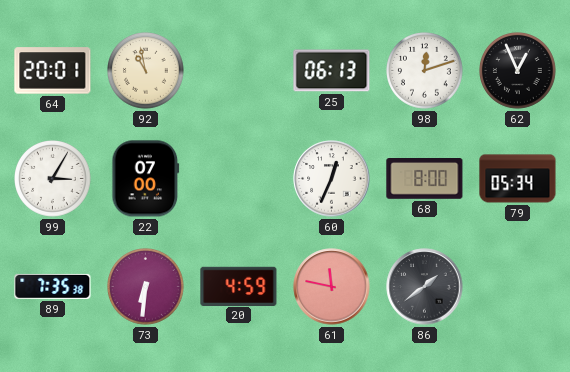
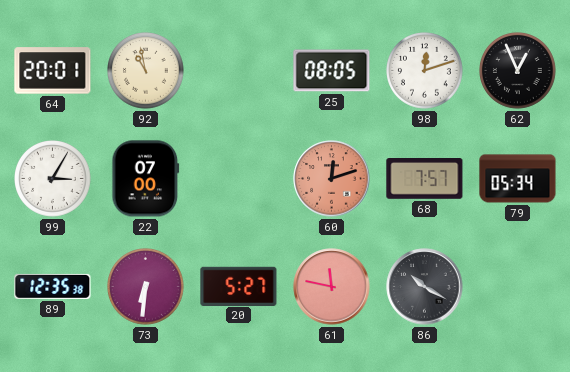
25: 06:13 -> 08:05
60: 12:34 -> 12:12
60 dial: white -> salmon
68: 8:00 -> 7:57
89: 7:35 -> 12:35
20: 4:59 -> 5:27
86: 1:39 -> 10:20
